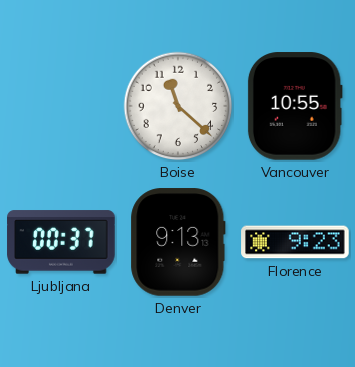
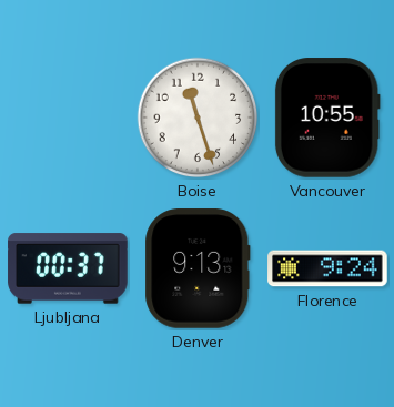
Boise: 11:22 -> 11:27
Florence: 9:23 -> 9:24
